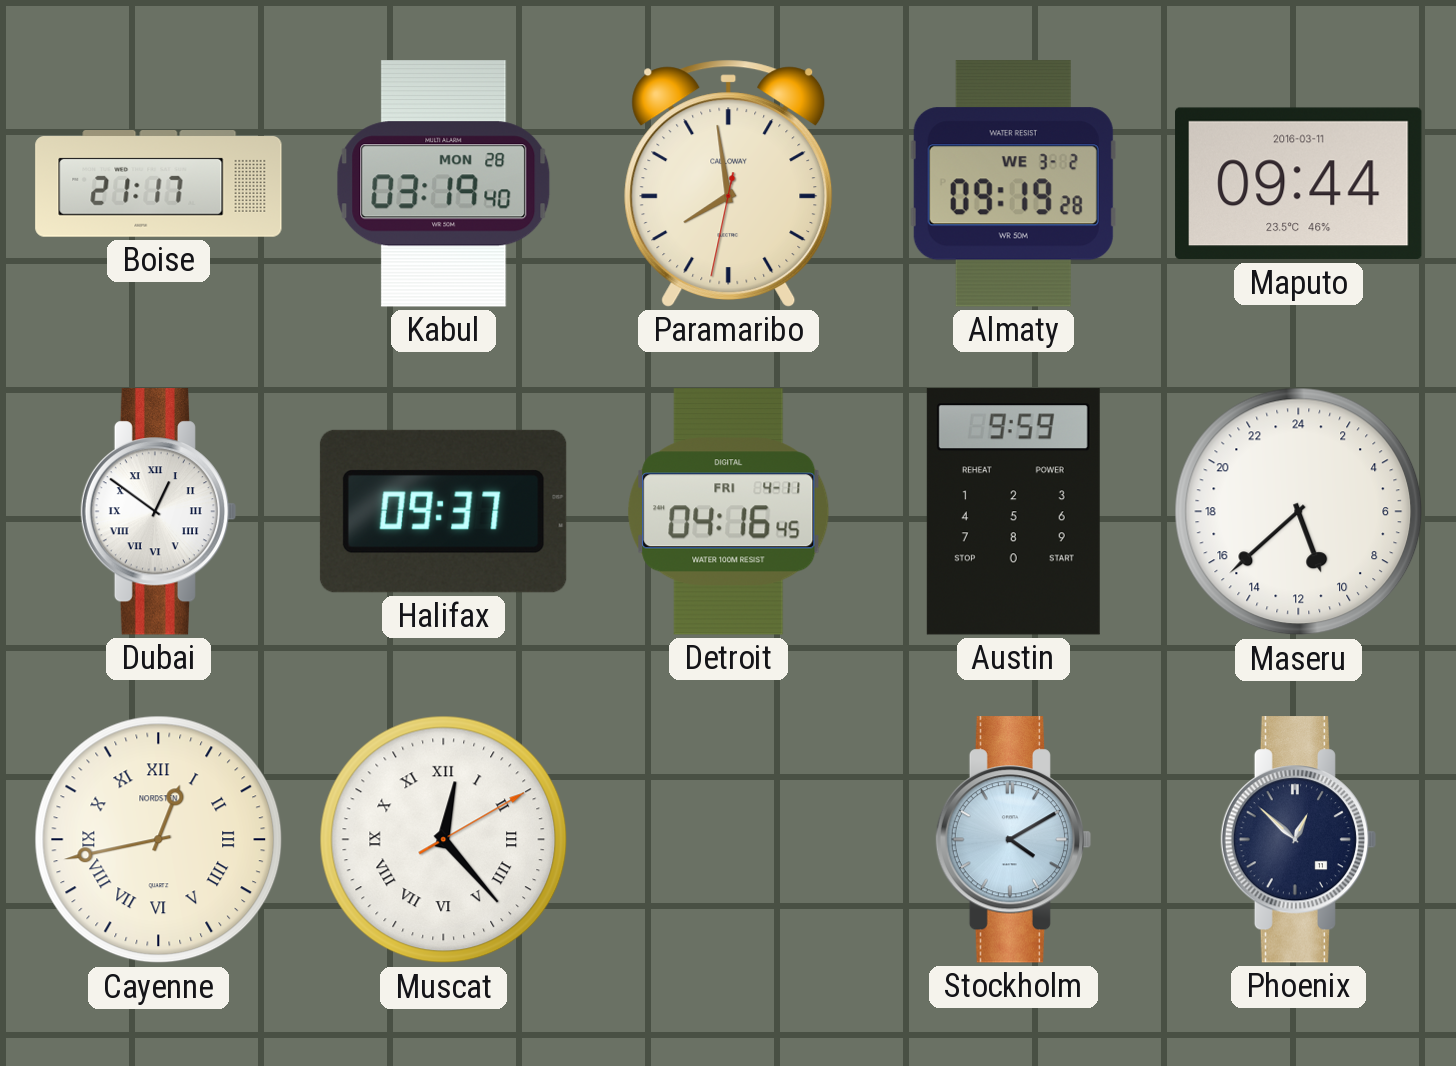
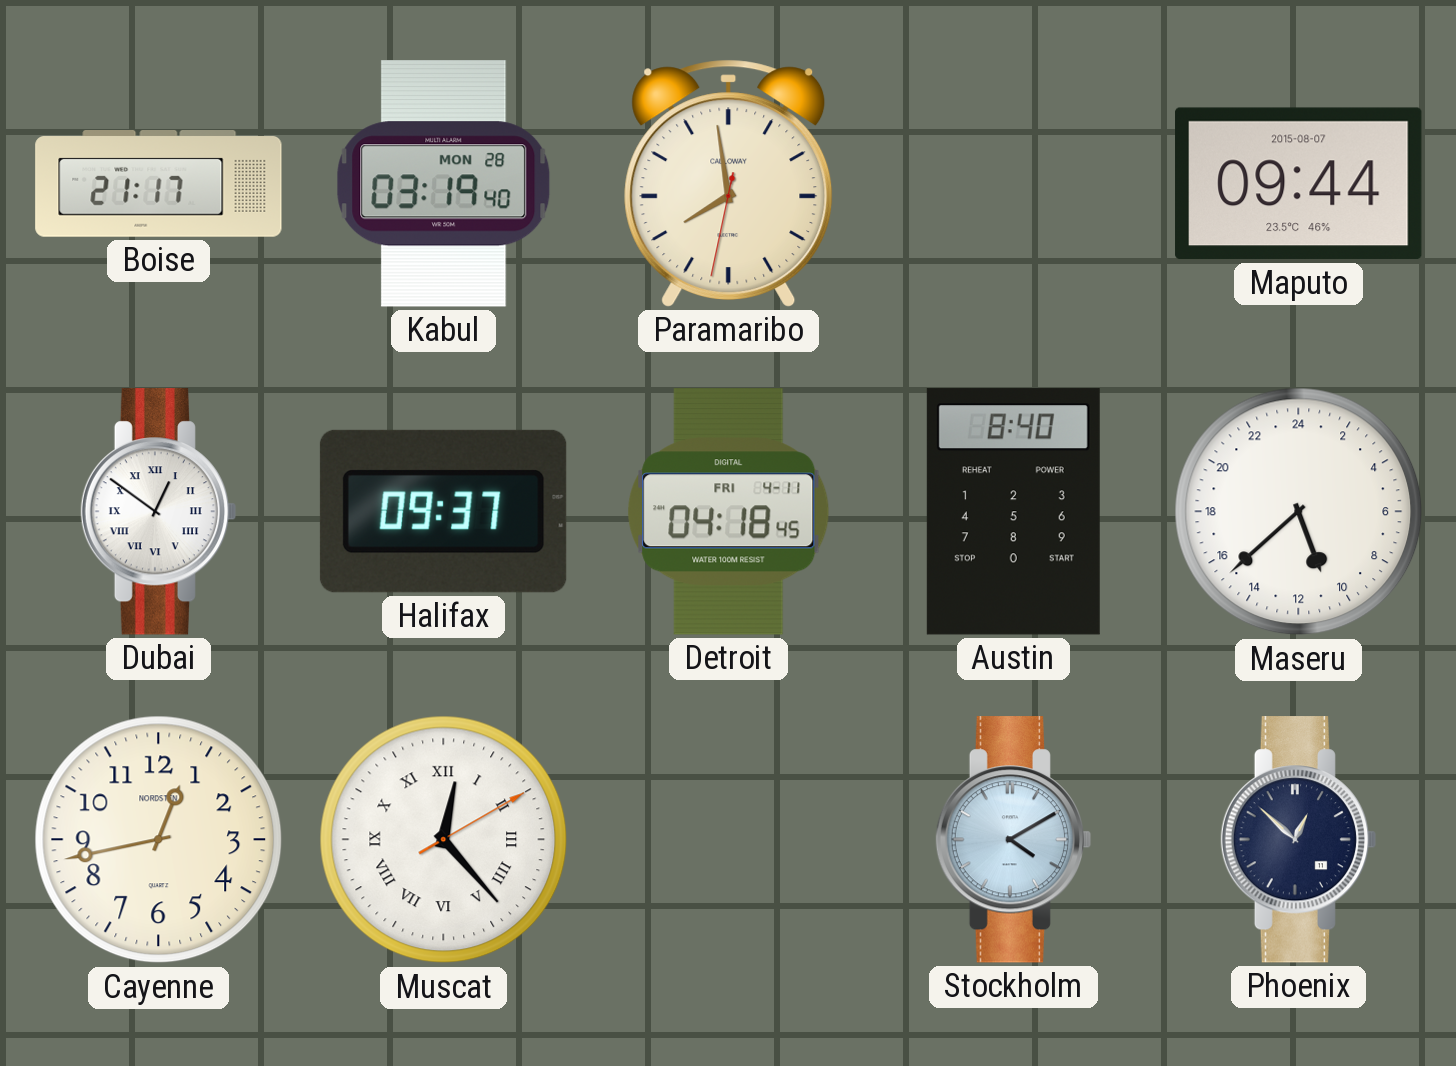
Almaty: 09:19 -> none
Maputo date: 2016-03-11 -> 2015-08-07
Detroit: 04:16 -> 04:18
Austin: 9:59 -> 8:40
Cayenne numerals: Roman -> Arabic
